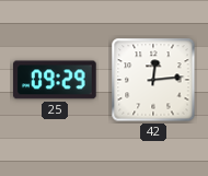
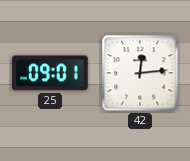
25: 09:29 -> 09:01
